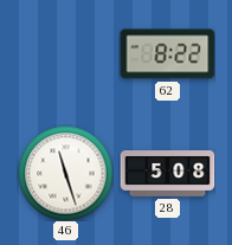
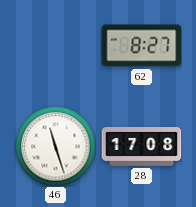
62: 8:22 -> 8:27
28: 5:08 -> 17:08
